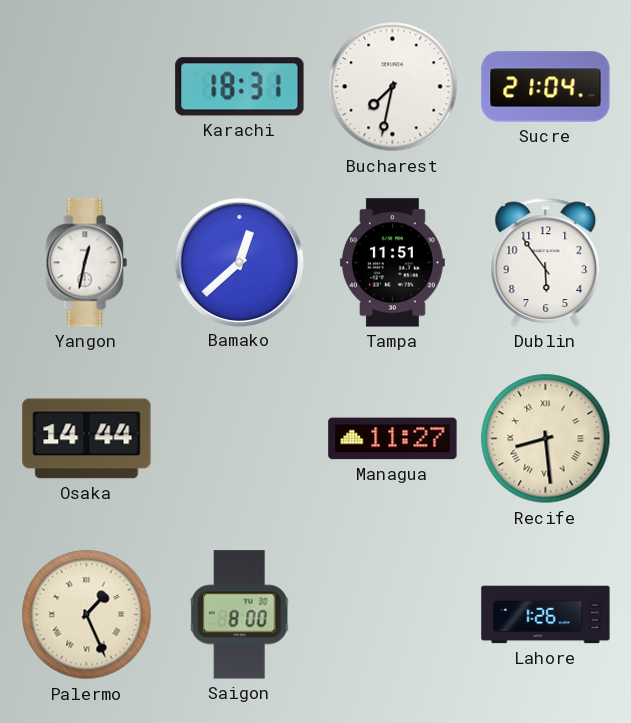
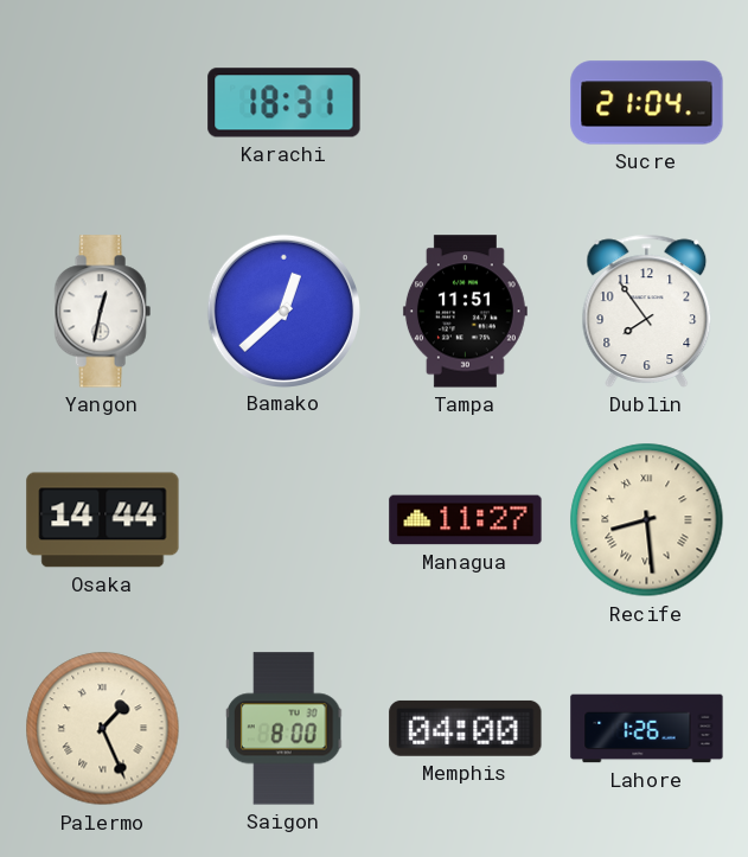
Bucharest: 7:32 -> none
Dublin: 5:54 -> 7:54
Memphis: none -> 04:00
